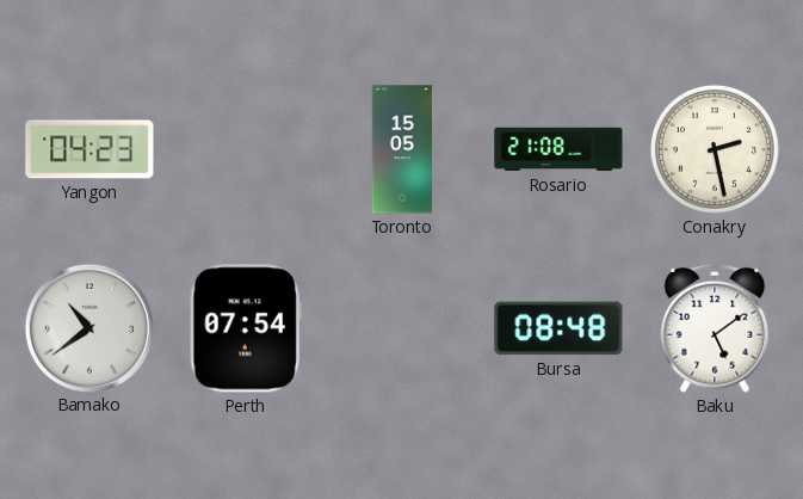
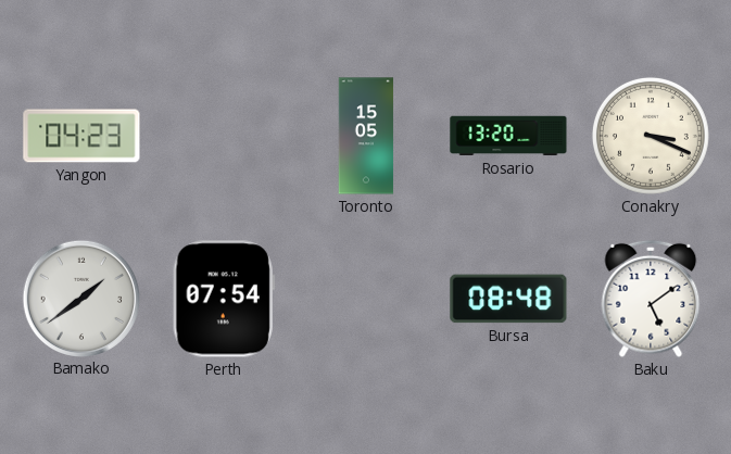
Rosario: 21:08 -> 13:20
Conakry: 2:28 -> 3:19
Bamako: 10:39 -> 1:39
